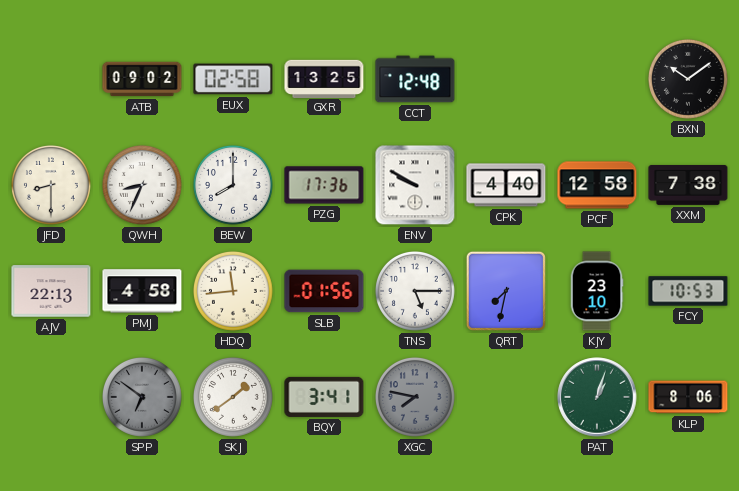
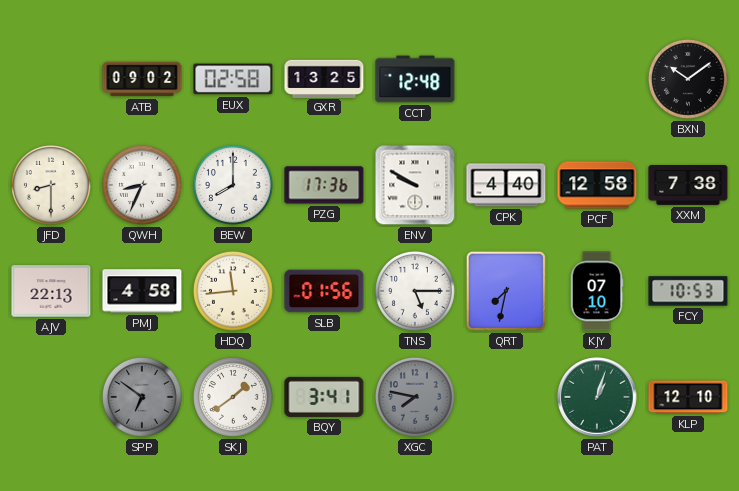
KJY: 23:10 -> 07:10
KLP: 8:06 -> 12:10
